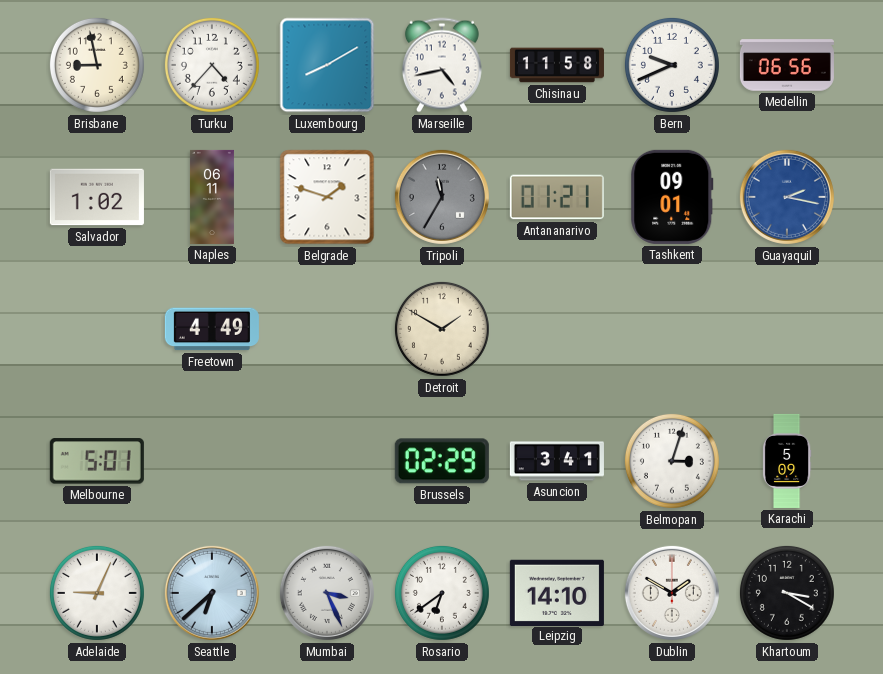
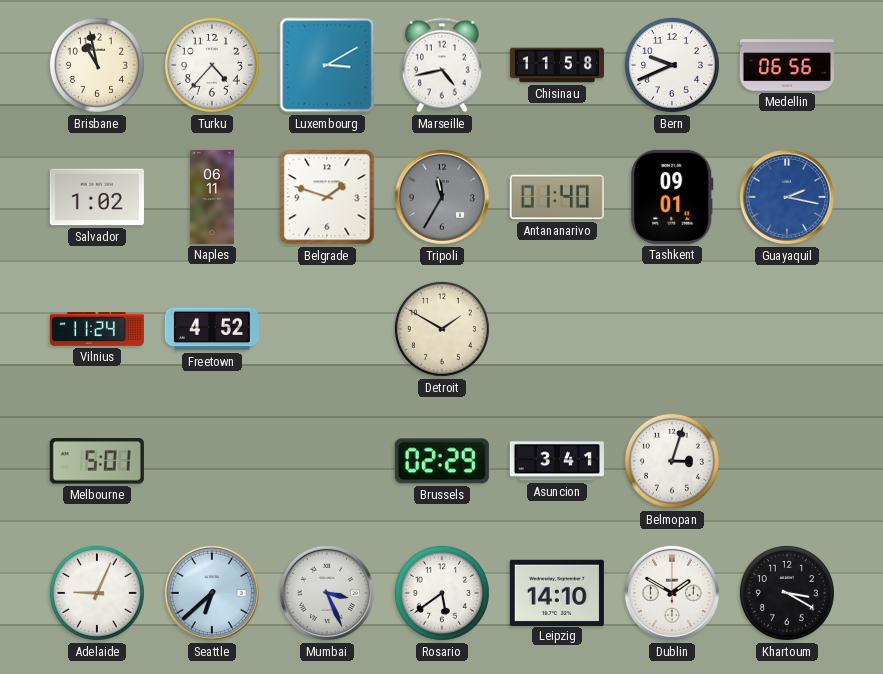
Brisbane: 8:58 -> 10:58
Luxembourg: 8:10 -> 3:10
Antananarivo: 01:21 -> 01:40
Vilnius: none -> 11:24
Freetown: 4:49 -> 4:52
Karachi: 5:09 -> none
Rosario: 6:39 -> 5:39
